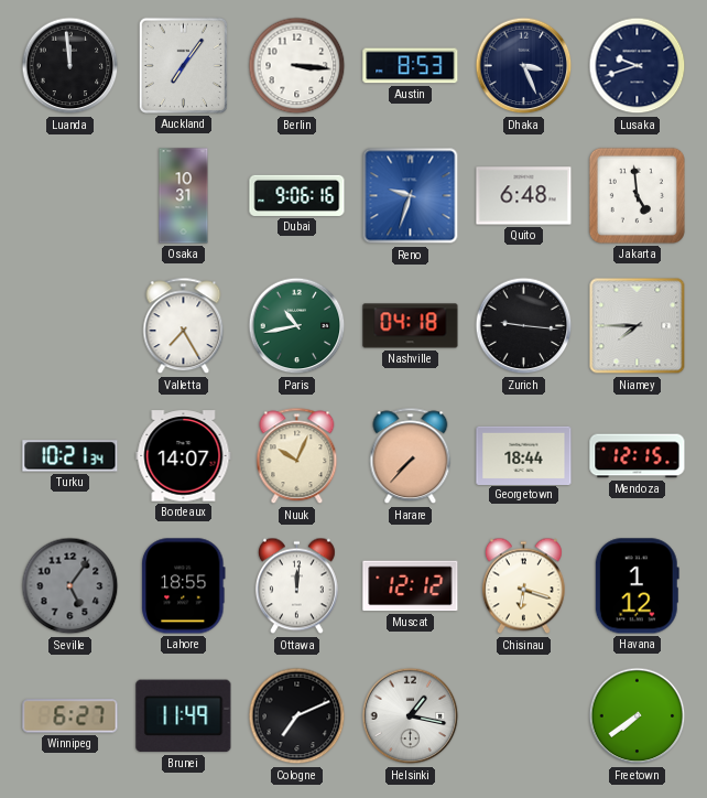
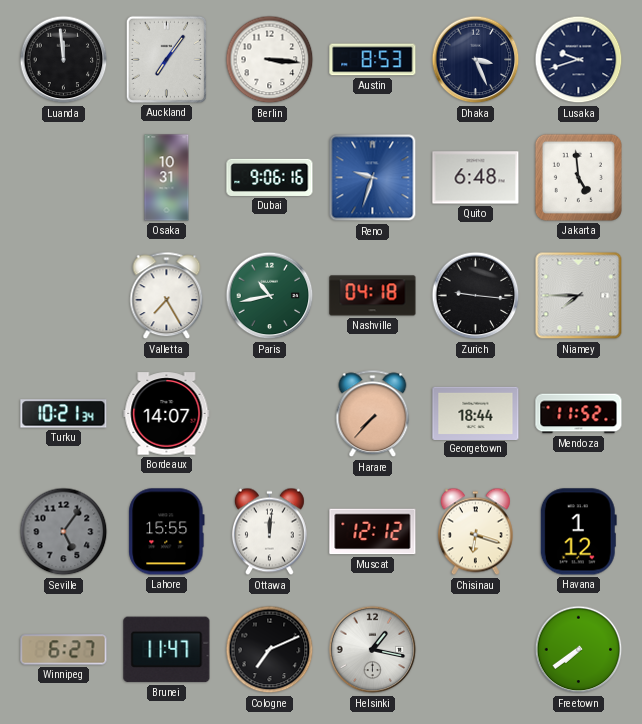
Nuuk: 10:04 -> none
Mendoza: 12:15 -> 11:52
Lahore: 18:55 -> 15:55
Brunei: 11:49 -> 11:47
